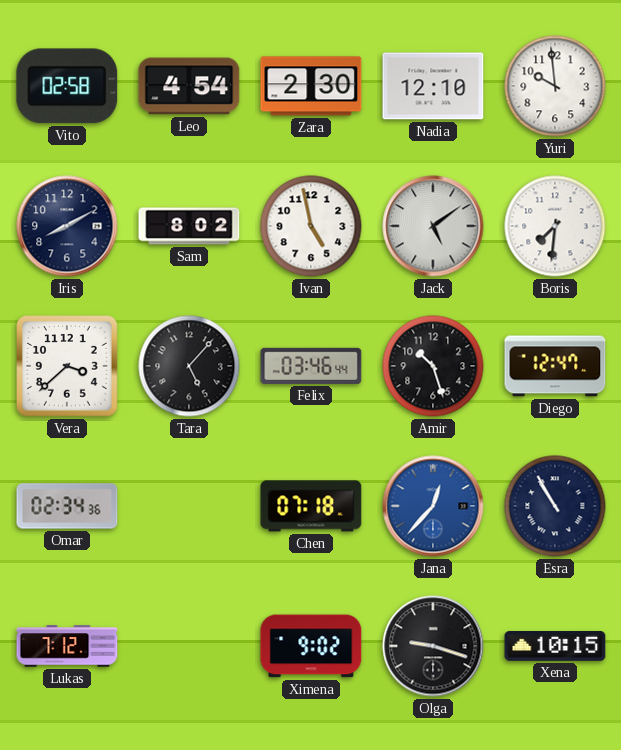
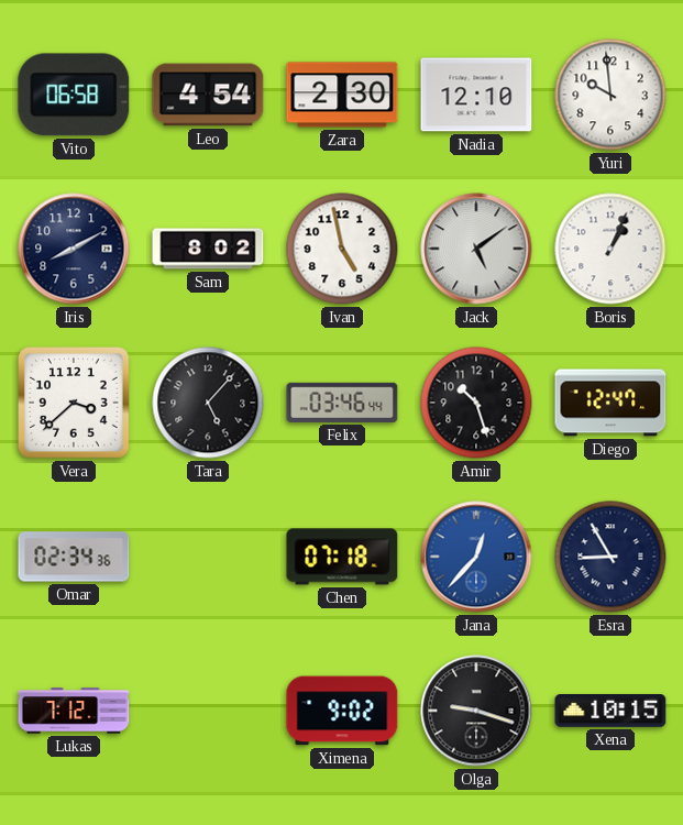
Vito: 02:58 -> 06:58
Boris: 7:31 -> 1:04
Esra: 10:55 -> 8:55
